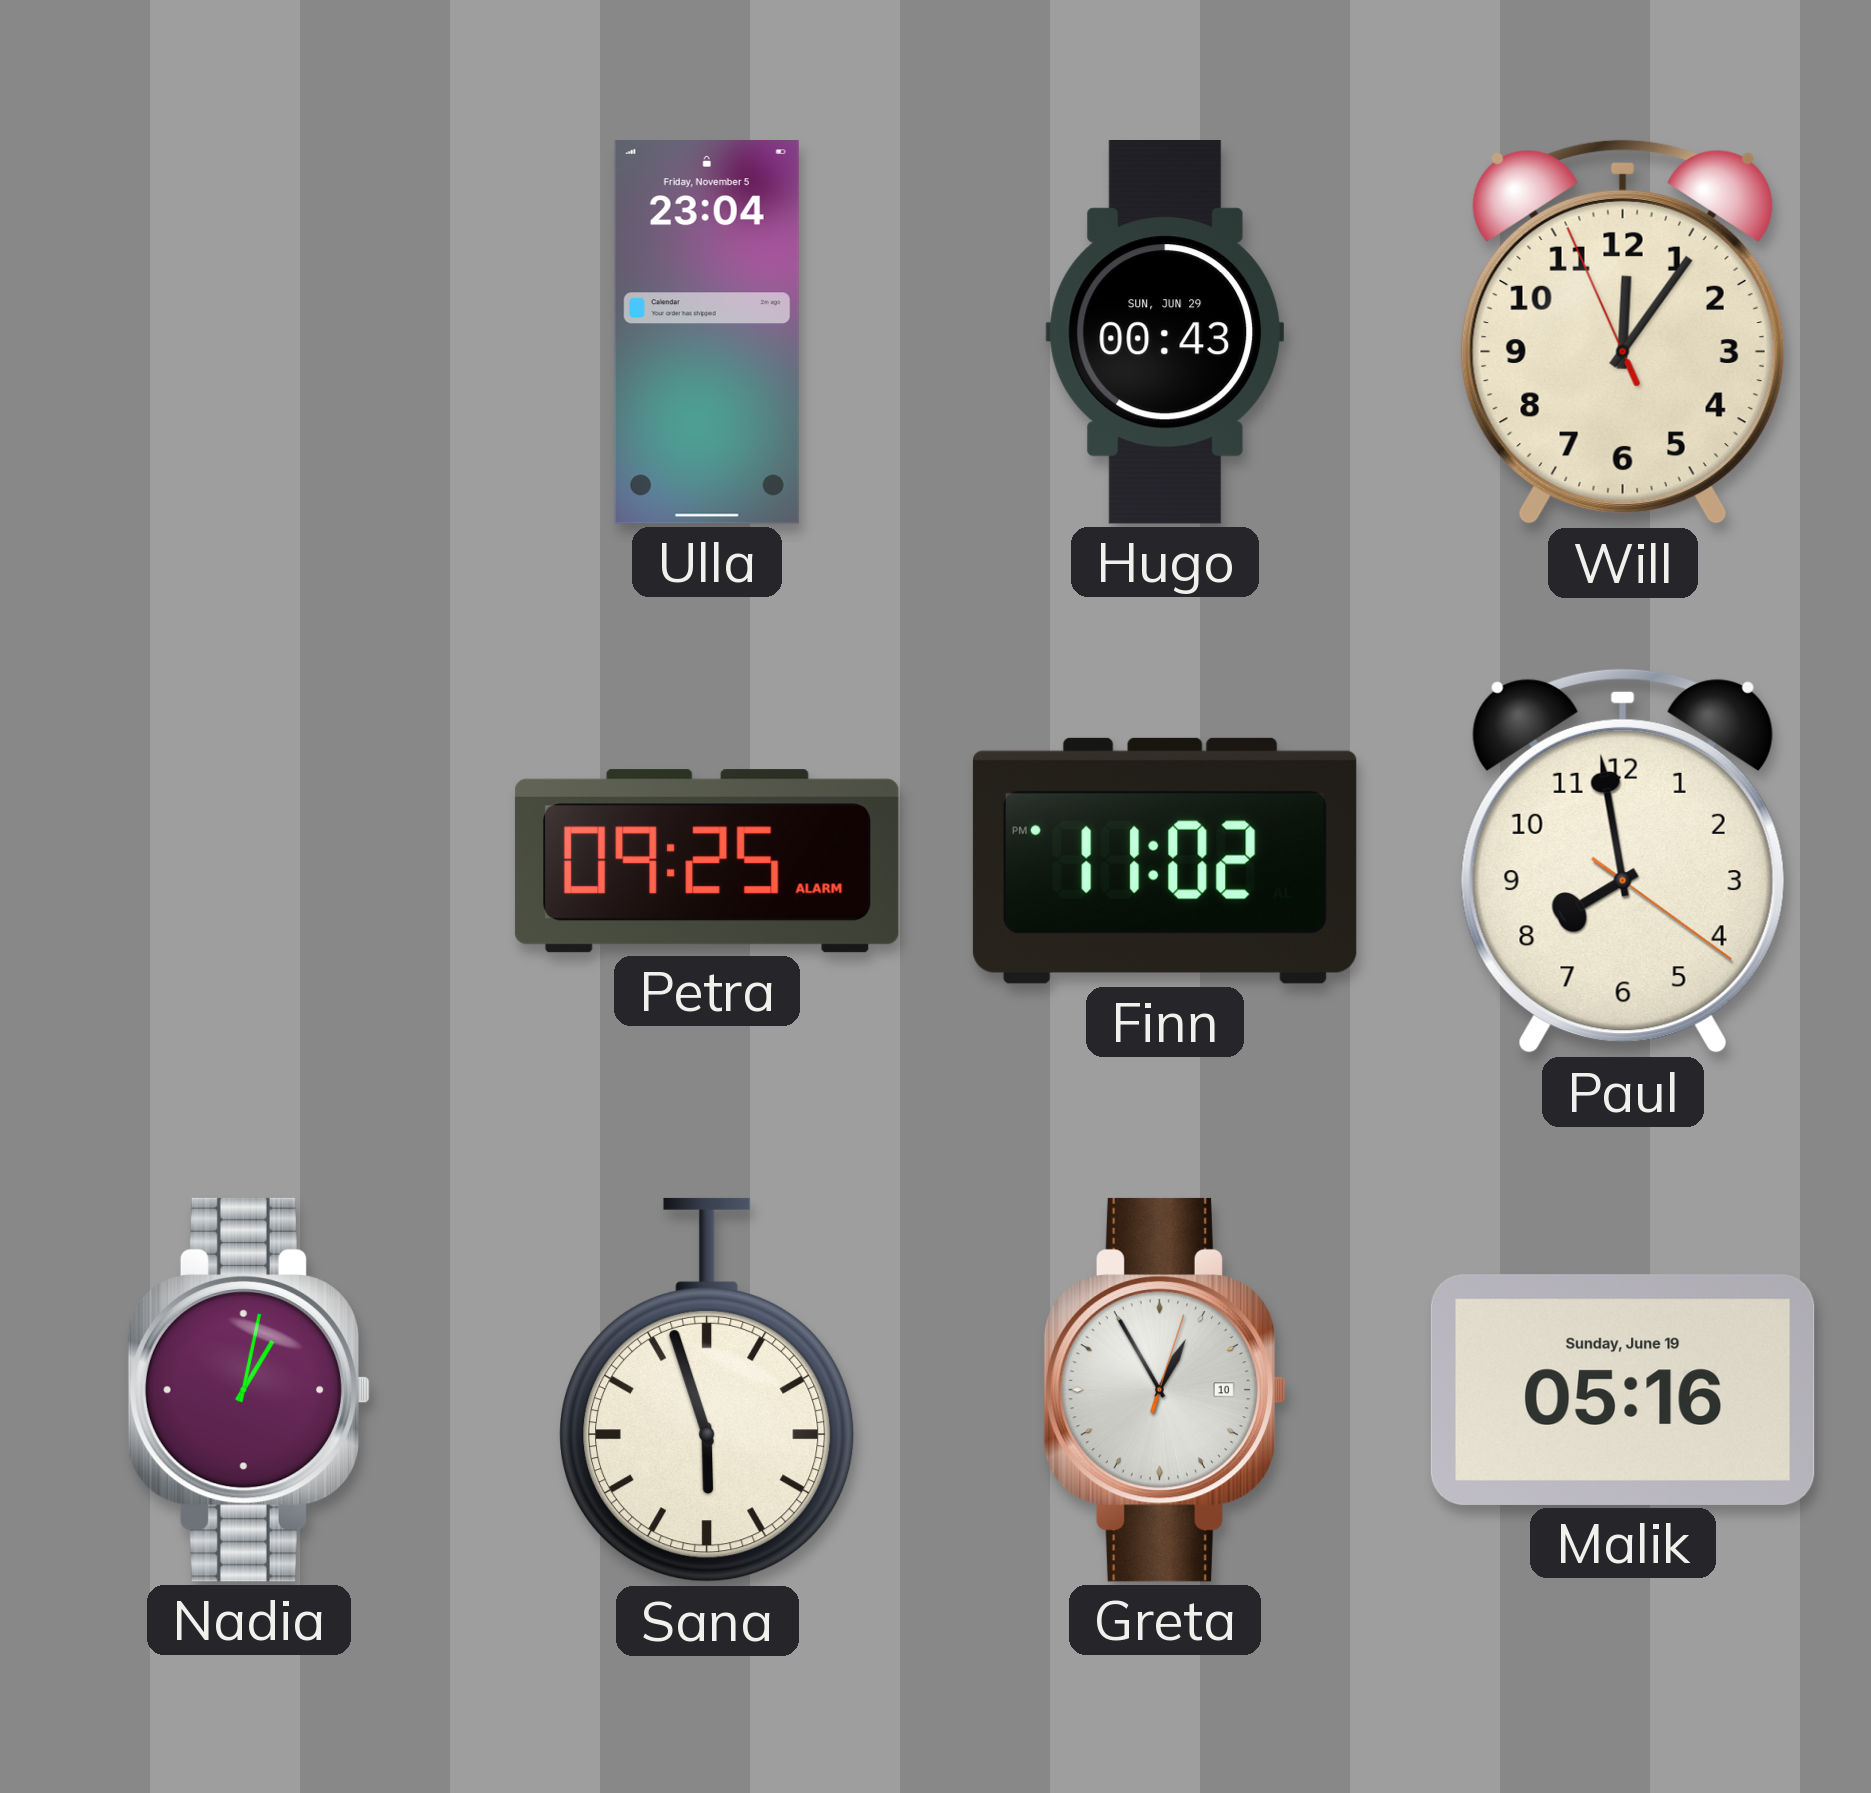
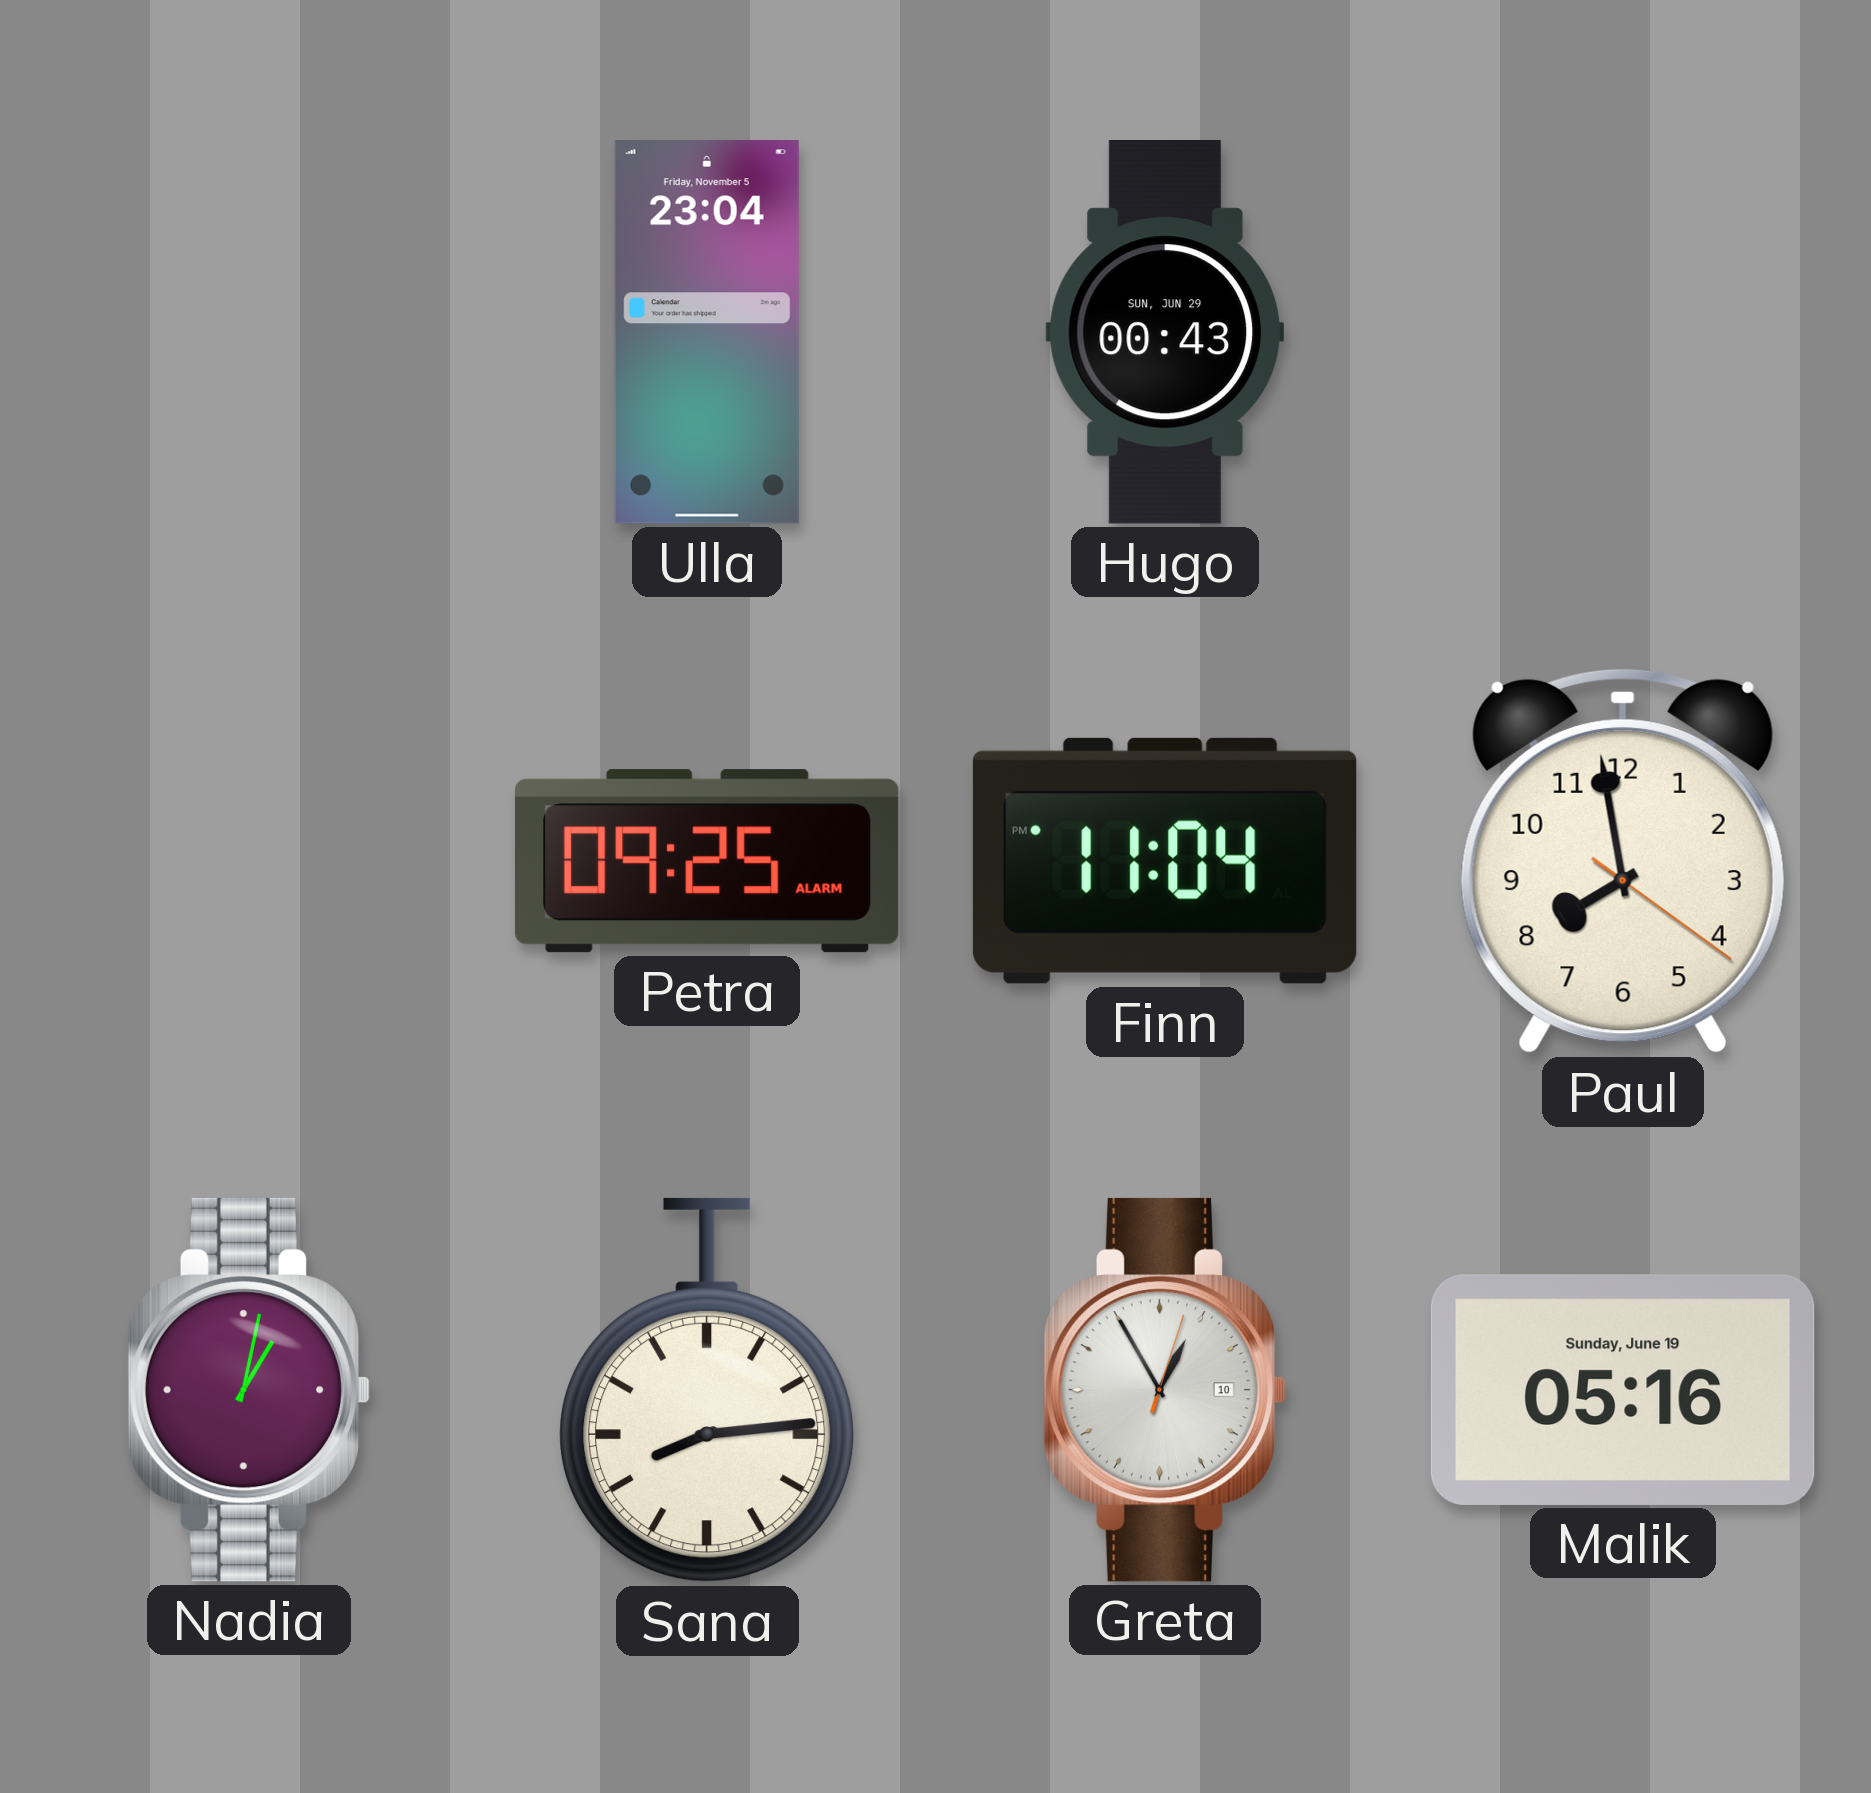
Will: 12:05 -> none
Finn: 11:02 -> 11:04
Sana: 5:57 -> 8:14
